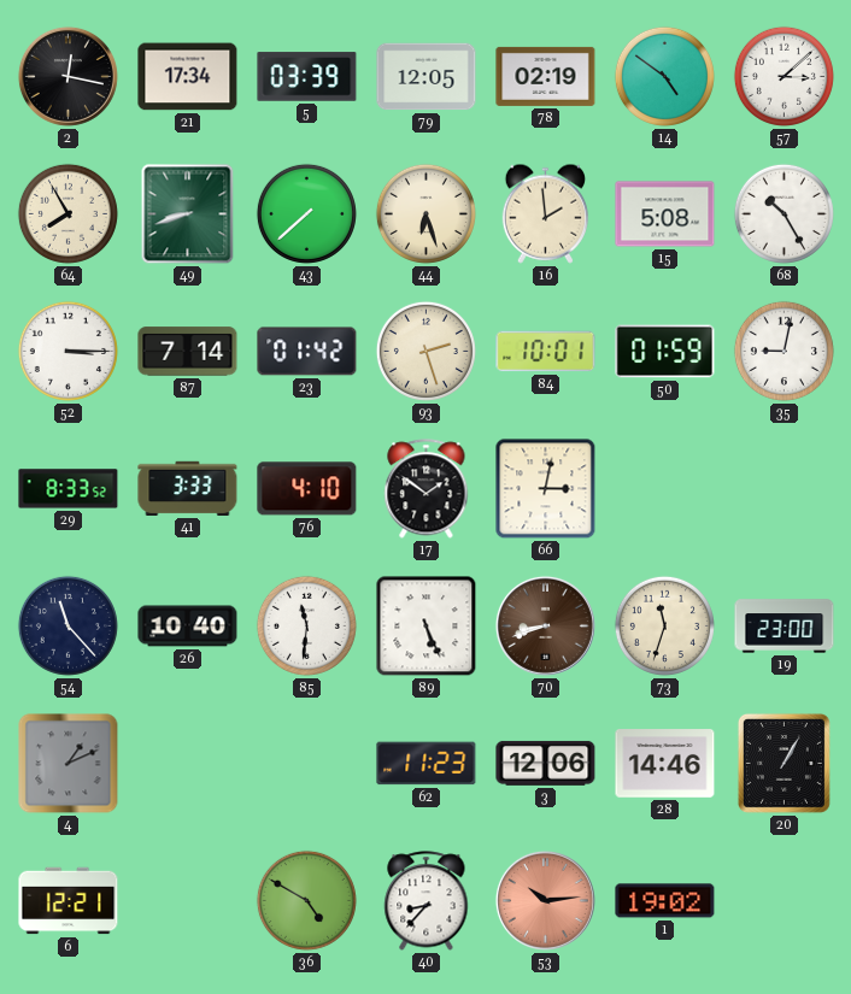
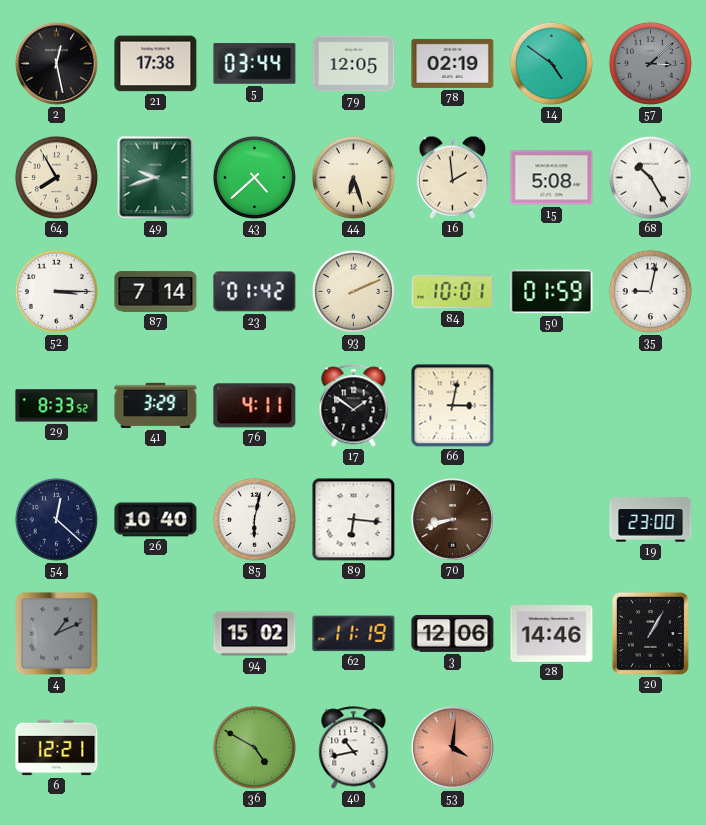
2: 12:17 -> 12:28
21: 17:34 -> 17:38
5: 03:39 -> 03:44
57 dial: white -> grey
49: 8:42 -> 9:42
43: 7:38 -> 4:38
93: 2:27 -> 2:11
41: 3:33 -> 3:29
76: 4:10 -> 4:11
54: 11:23 -> 12:22
85: 11:31 -> 6:02
89: 5:26 -> 6:16
73: 11:33 -> none
94: none -> 15:02
62: 11:23 -> 11:19
40: 8:37 -> 10:43
53: 10:14 -> 4:01
1: 19:02 -> none
